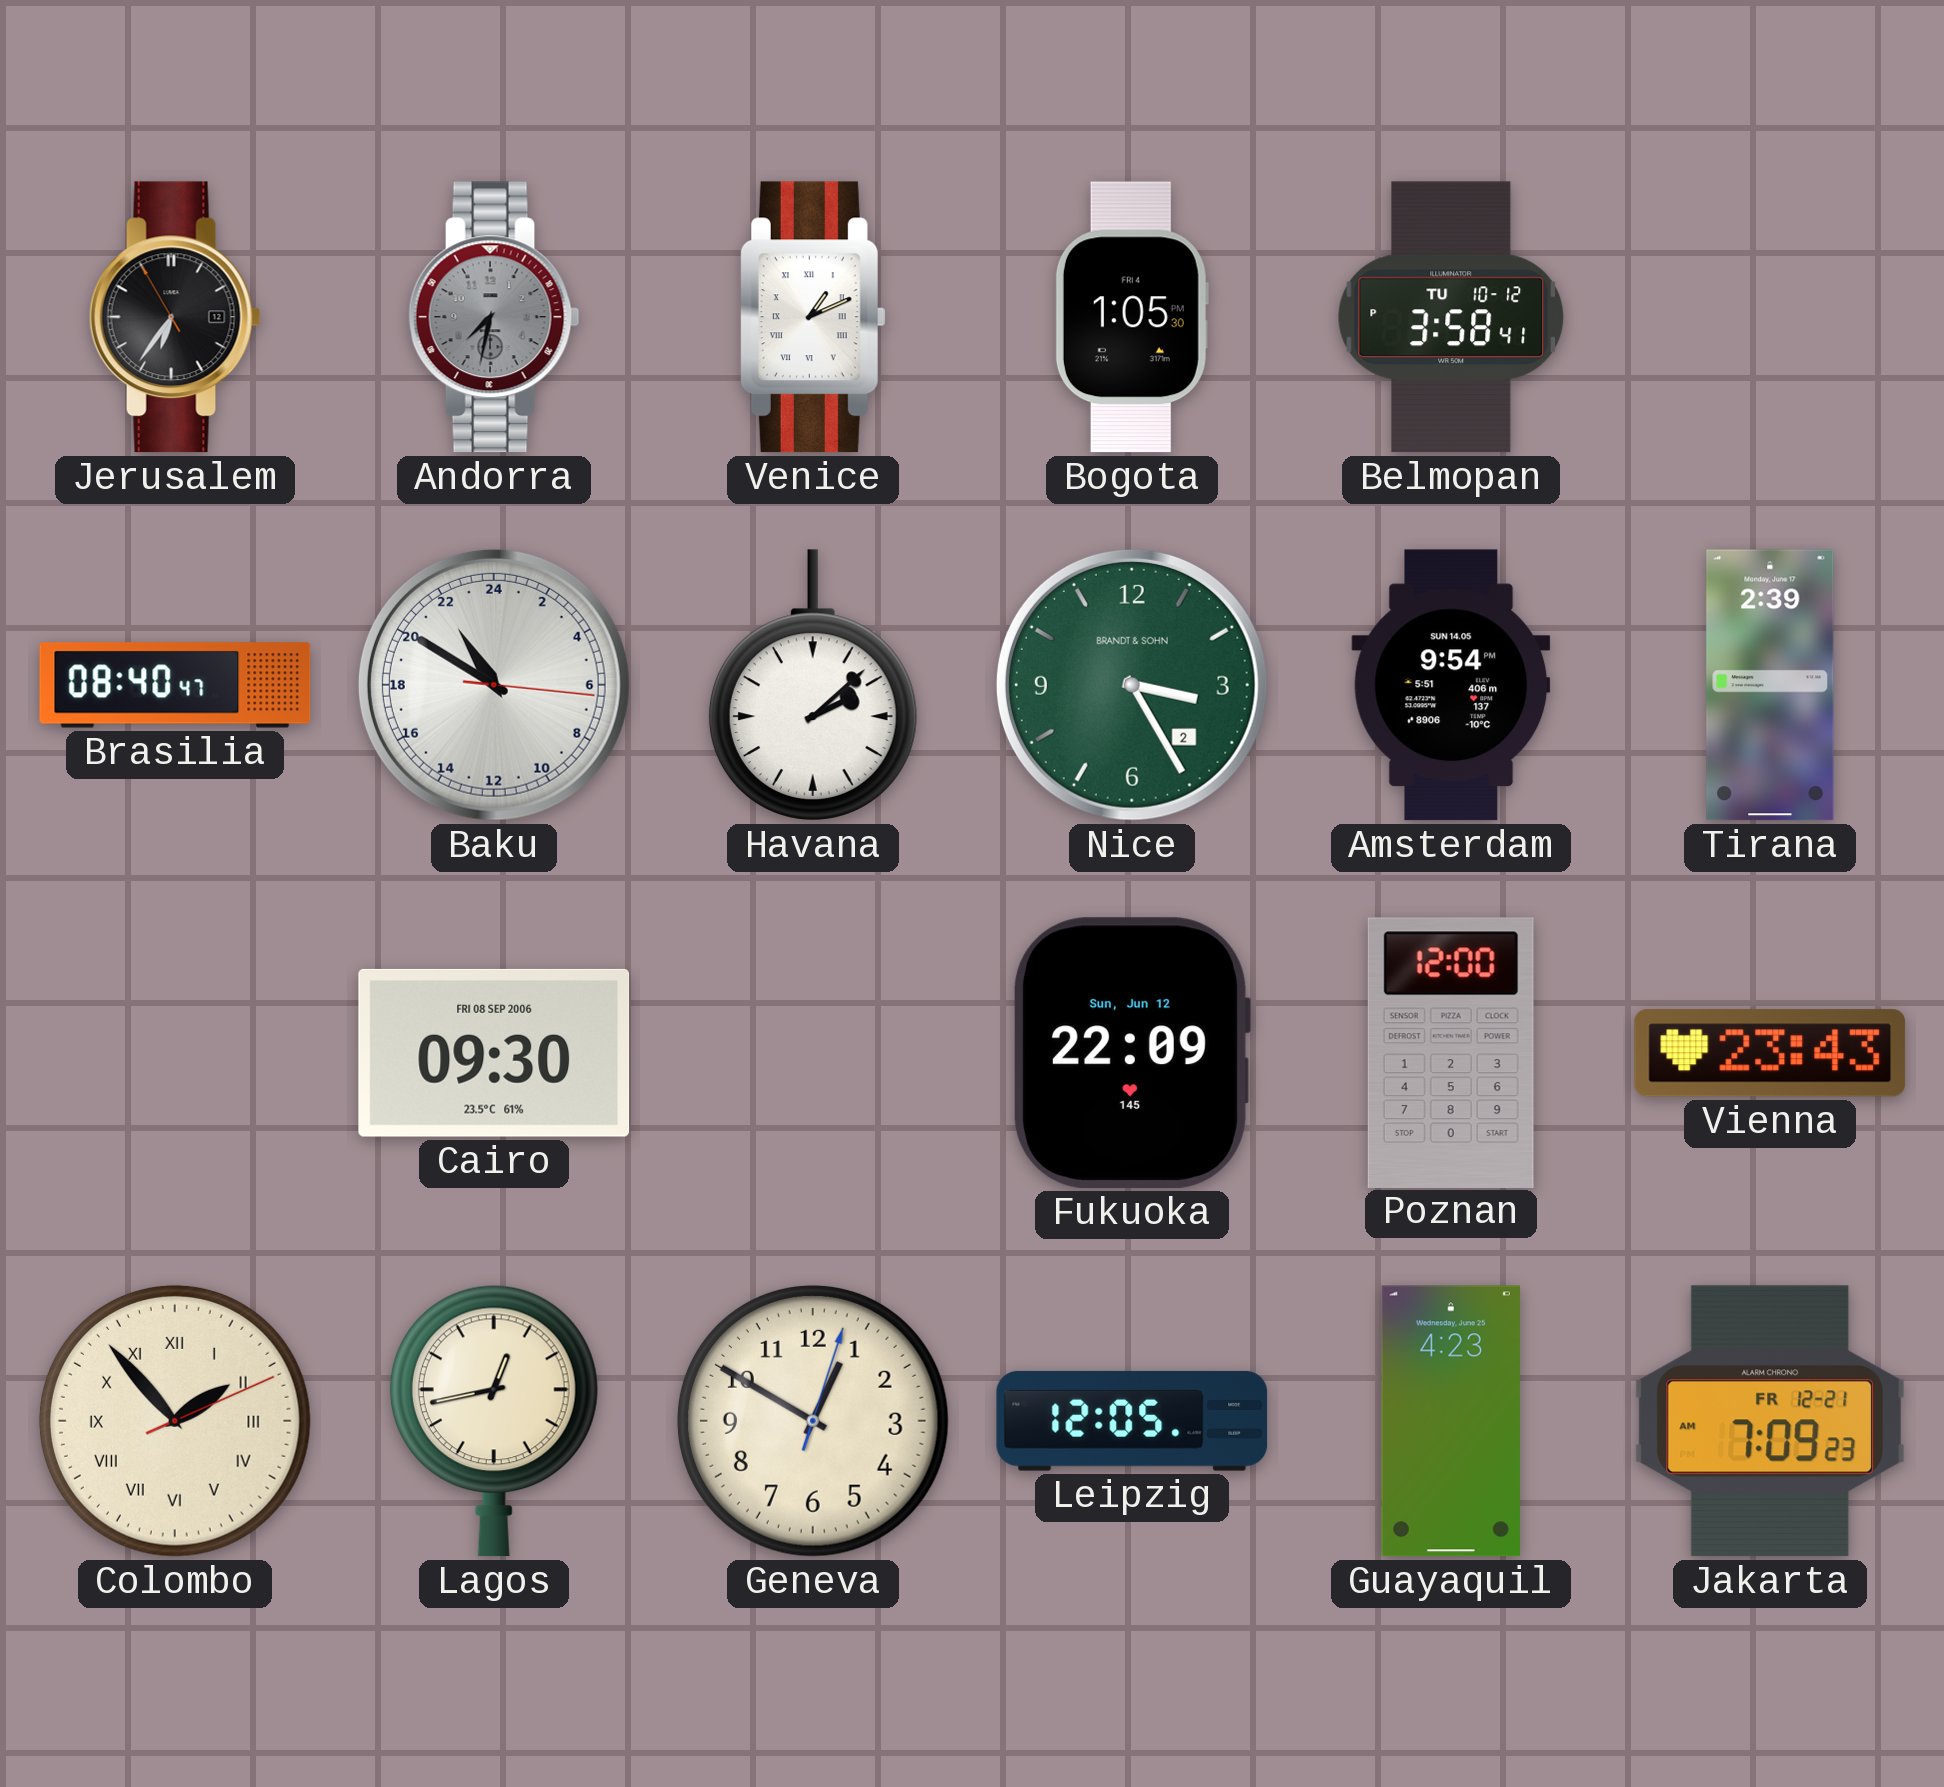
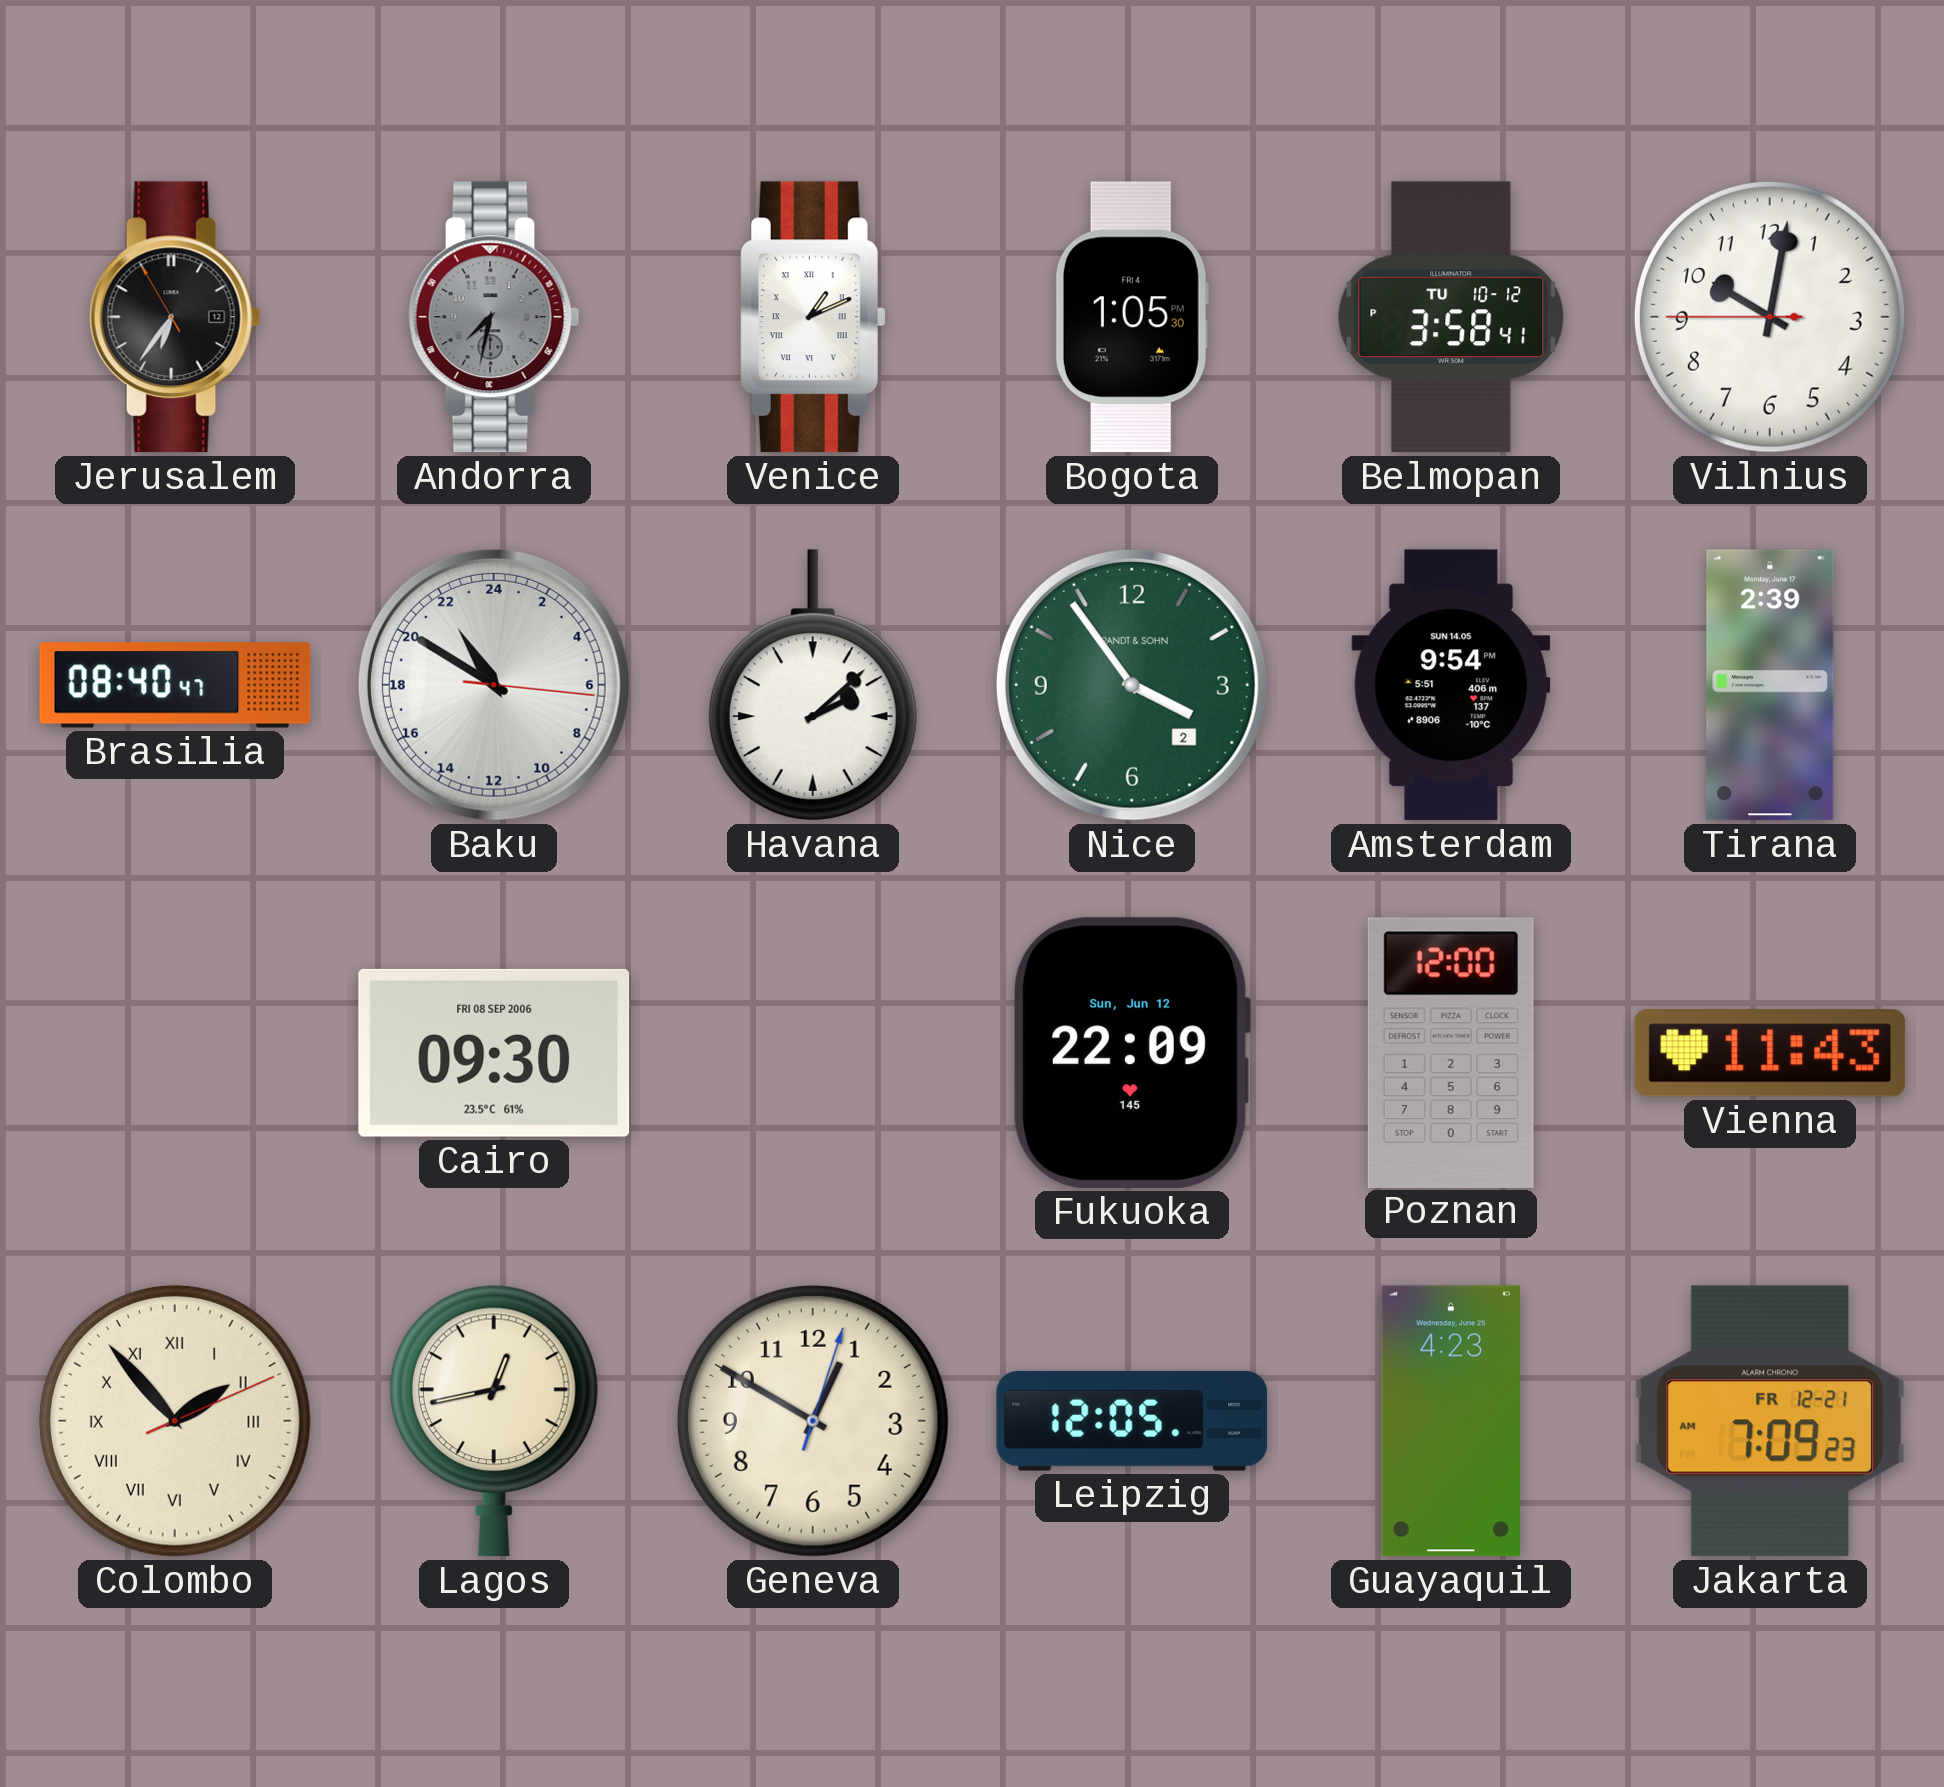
Vilnius: none -> 10:01
Nice: 3:25 -> 3:54
Vienna: 23:43 -> 11:43
